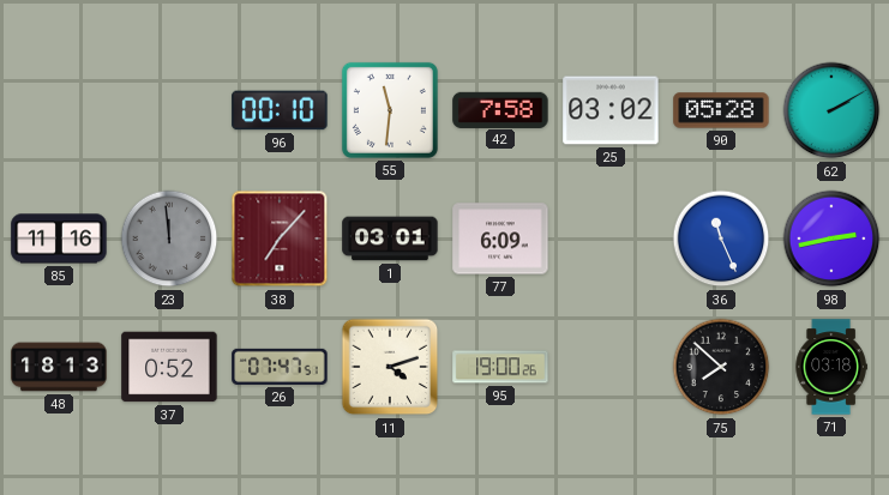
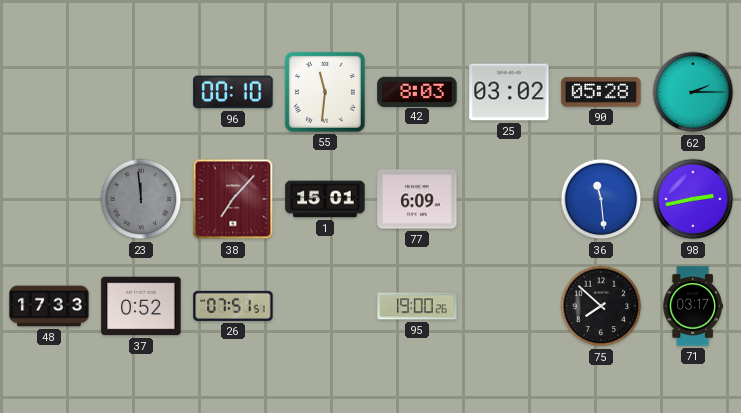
42: 7:58 -> 8:03
62: 2:10 -> 2:15
85: 11:16 -> none
1: 03:01 -> 15:01
36: 11:26 -> 11:29
48: 18:13 -> 17:33
26: 07:47 -> 07:51
11: 4:12 -> none
71: 03:18 -> 03:17
